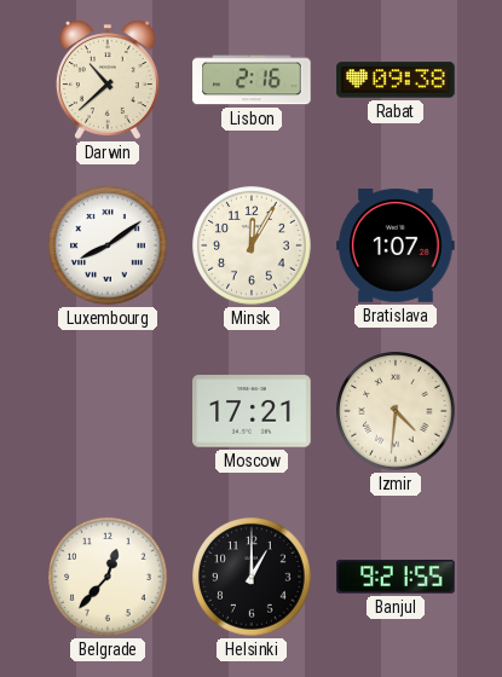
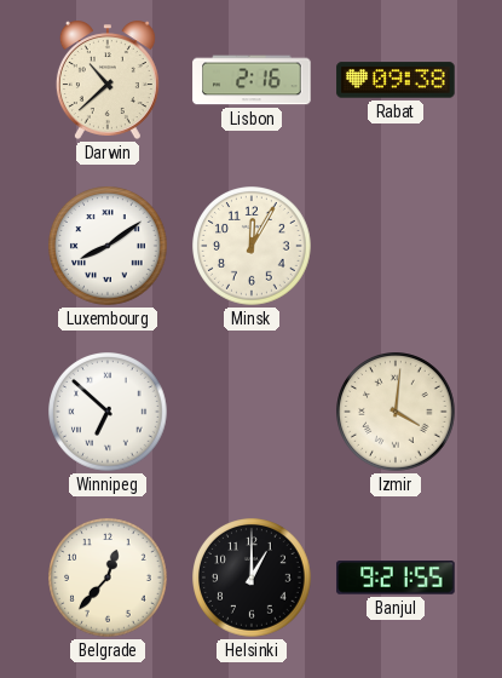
Bratislava: 1:07 -> none
Winnipeg: none -> 6:52
Moscow: 17:21 -> none
Izmir: 4:31 -> 4:01
